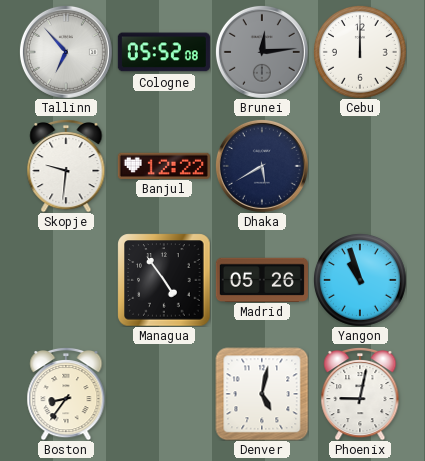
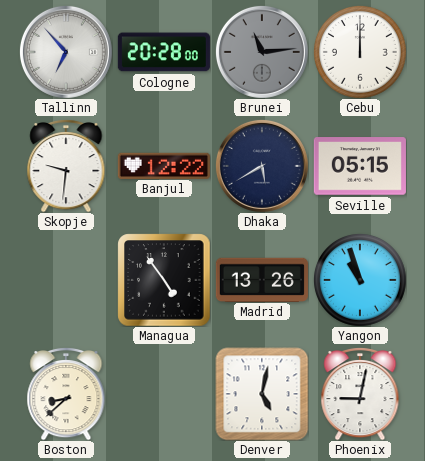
Cologne: 05:52 -> 20:28
Brunei: 12:14 -> 11:14
Seville: none -> 05:15
Madrid: 05:26 -> 13:26
Boston: 8:36 -> 8:38
